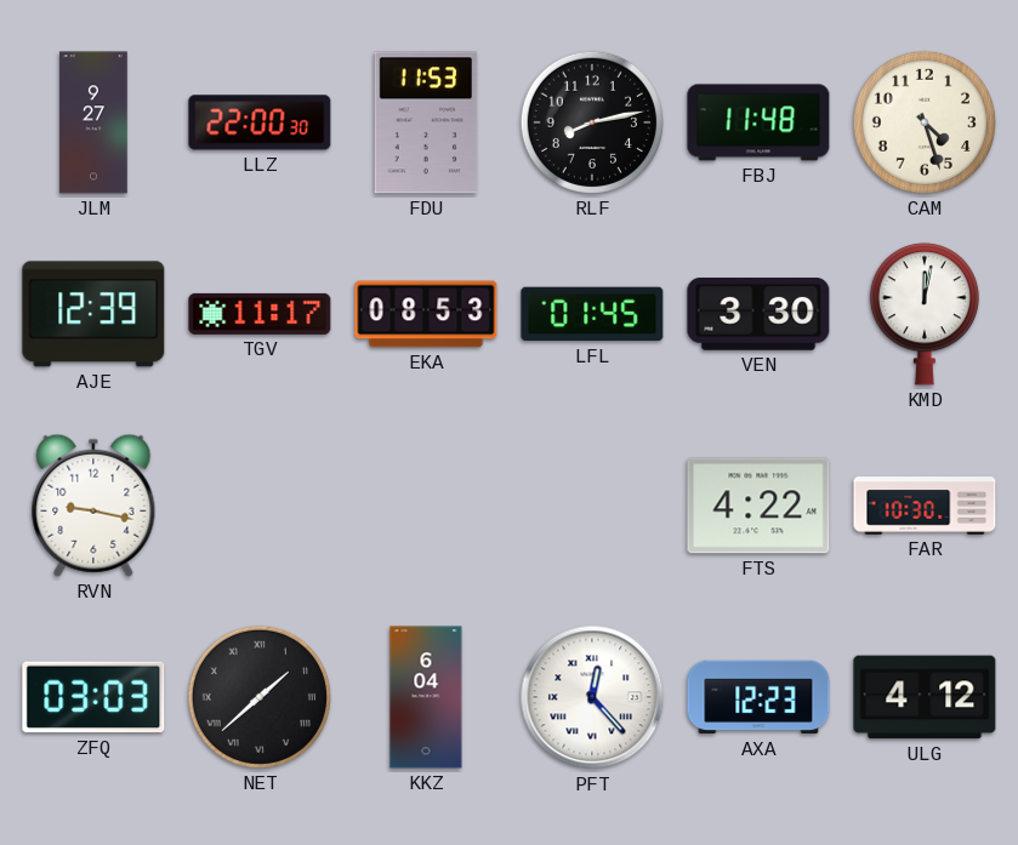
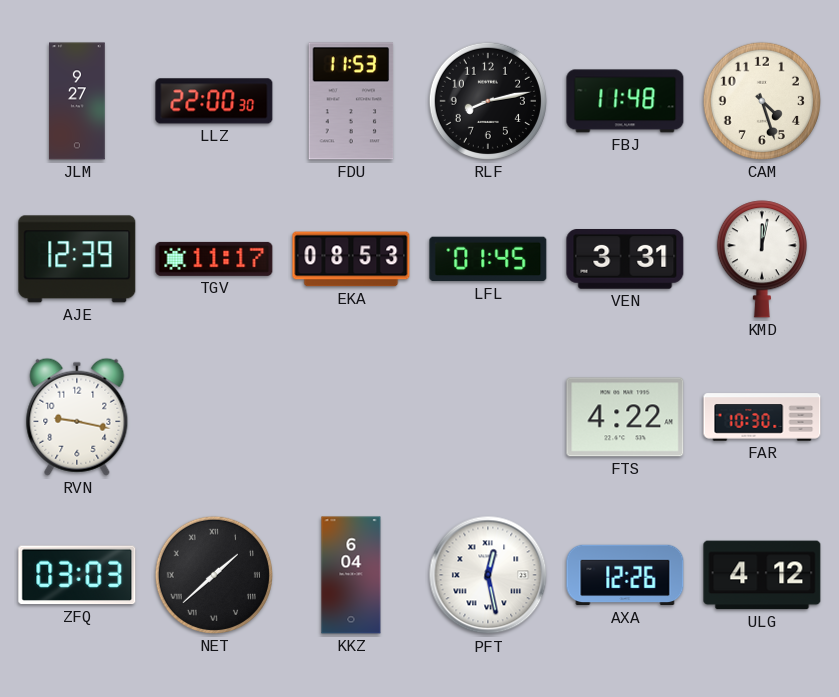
VEN: 3:30 -> 3:31
PFT: 12:23 -> 12:28
AXA: 12:23 -> 12:26
